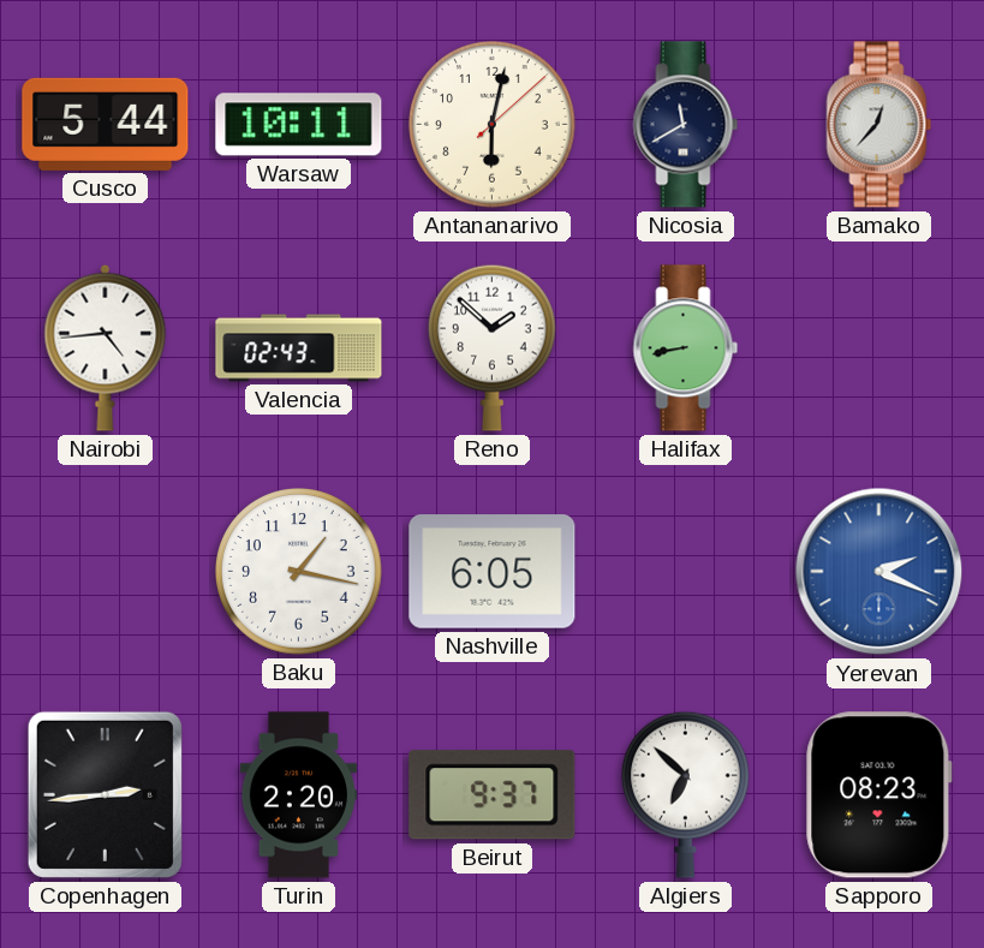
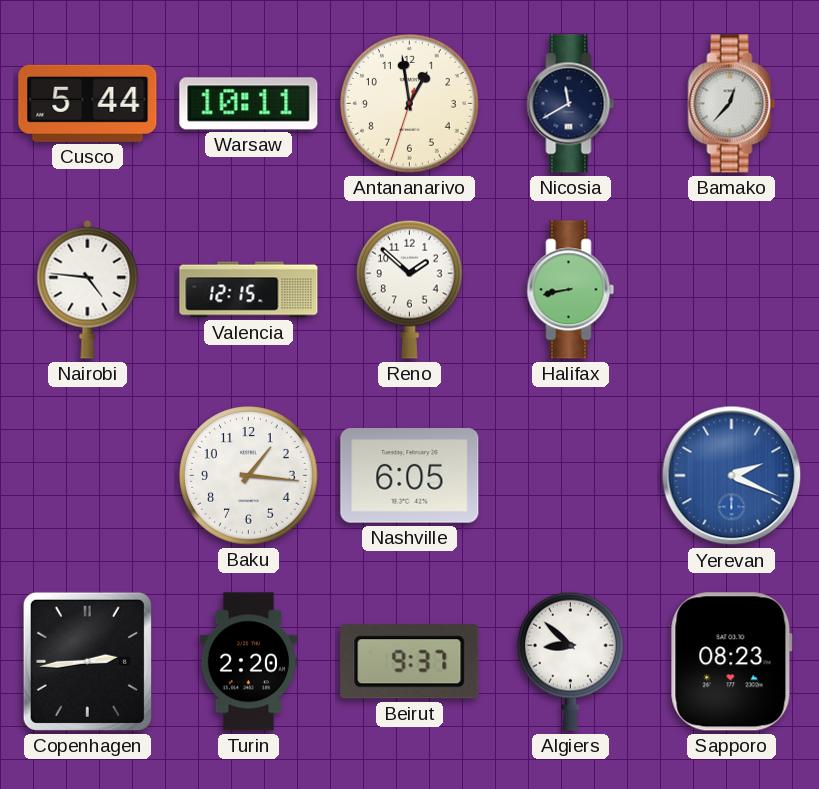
Antananarivo: 6:02 -> 12:58
Nairobi: 4:44 -> 4:46
Valencia: 02:43 -> 12:15
Baku: 1:17 -> 1:16
Algiers: 6:52 -> 8:52
